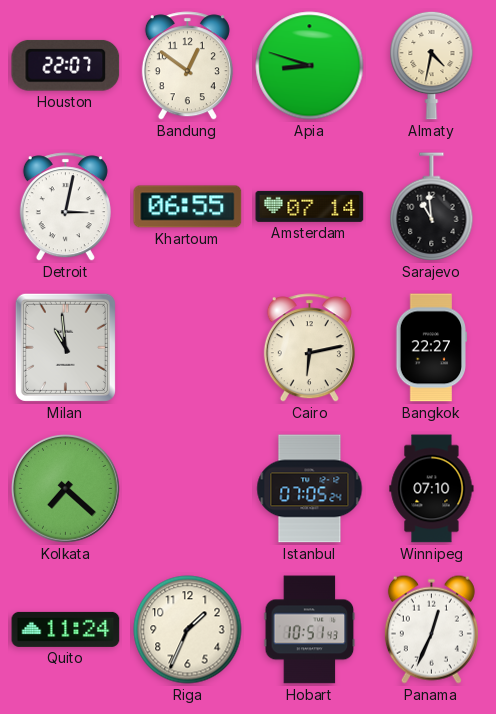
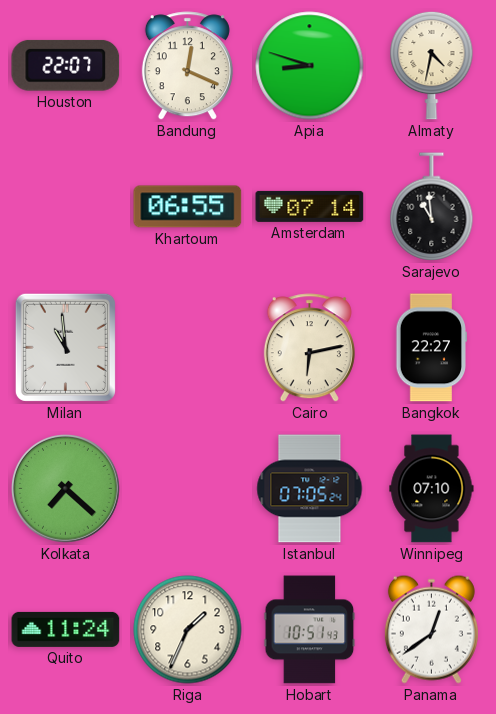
Bandung: 12:51 -> 12:19
Detroit: 3:02 -> none
Panama: 12:34 -> 12:39
